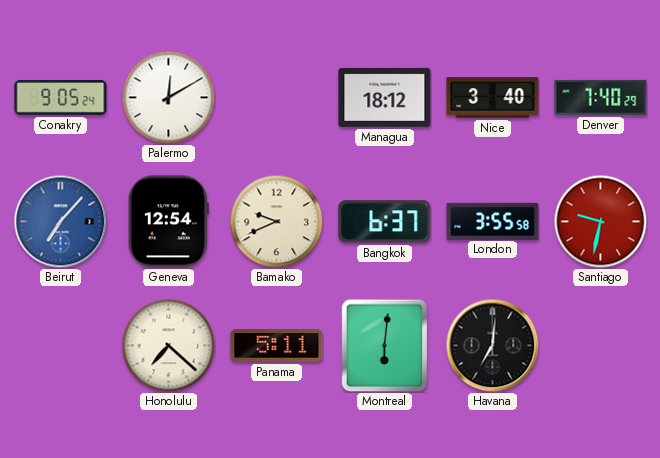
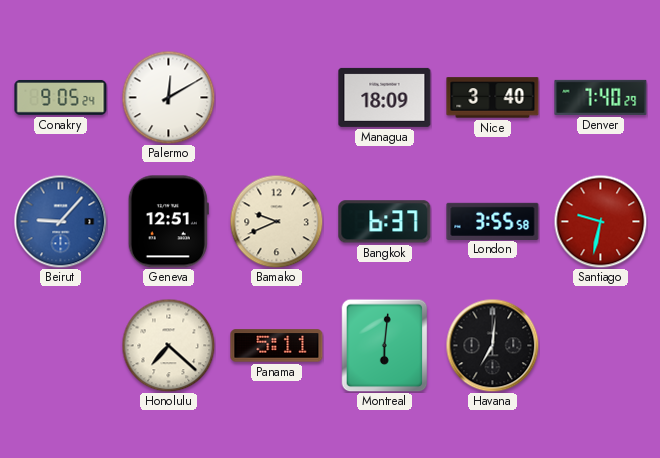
Managua: 18:12 -> 18:09
Beirut: 7:07 -> 9:07
Geneva: 12:54 -> 12:51
